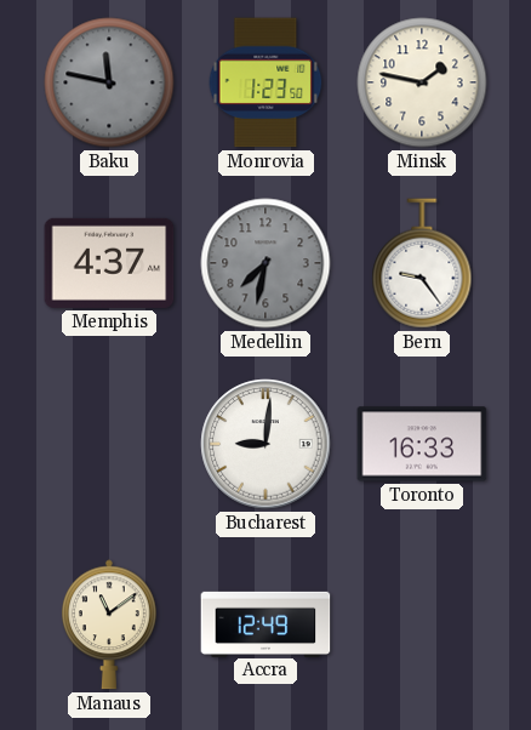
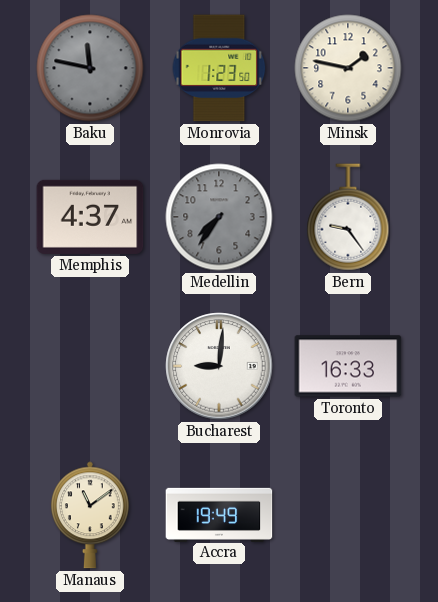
Medellin: 7:32 -> 7:36
Accra: 12:49 -> 19:49
